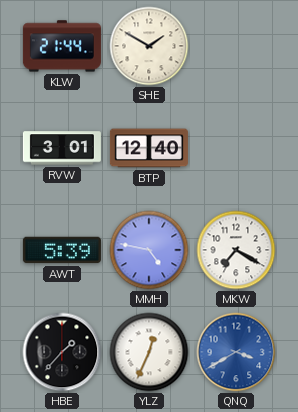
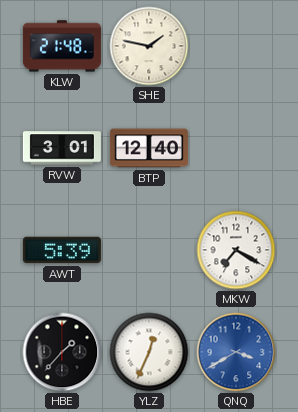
KLW: 21:44 -> 21:48
SHE: 1:50 -> 1:47
MMH: 4:47 -> none
